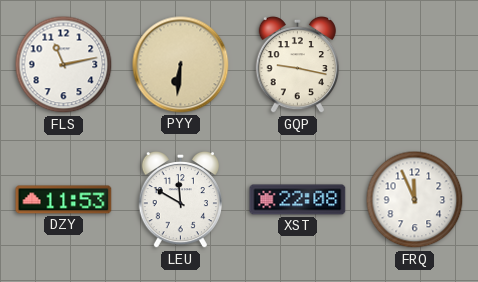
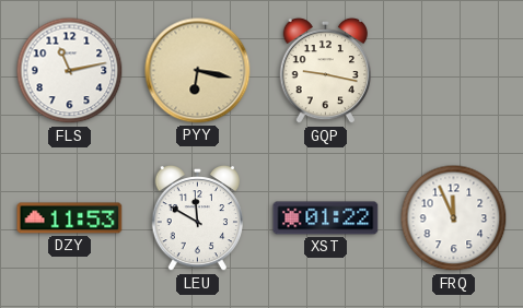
PYY: 6:31 -> 6:17
XST: 22:08 -> 01:22
